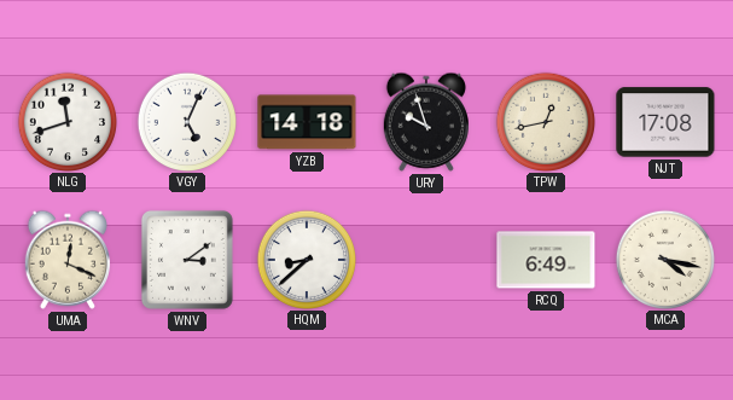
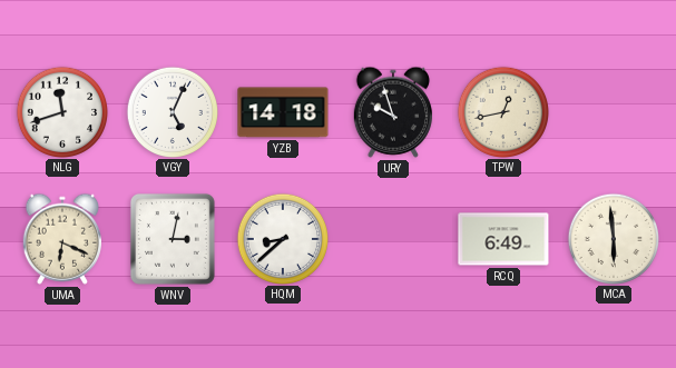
NJT: 17:08 -> none
UMA: 12:19 -> 6:19
WNV: 3:09 -> 3:02
MCA: 4:17 -> 5:59
